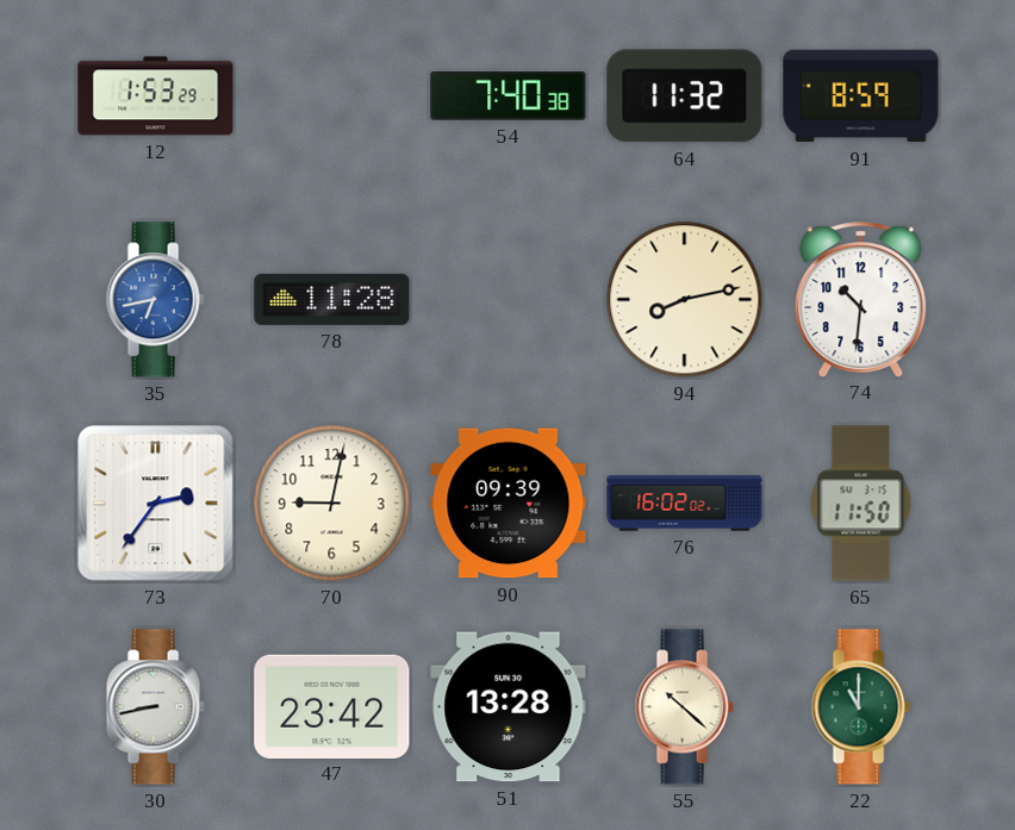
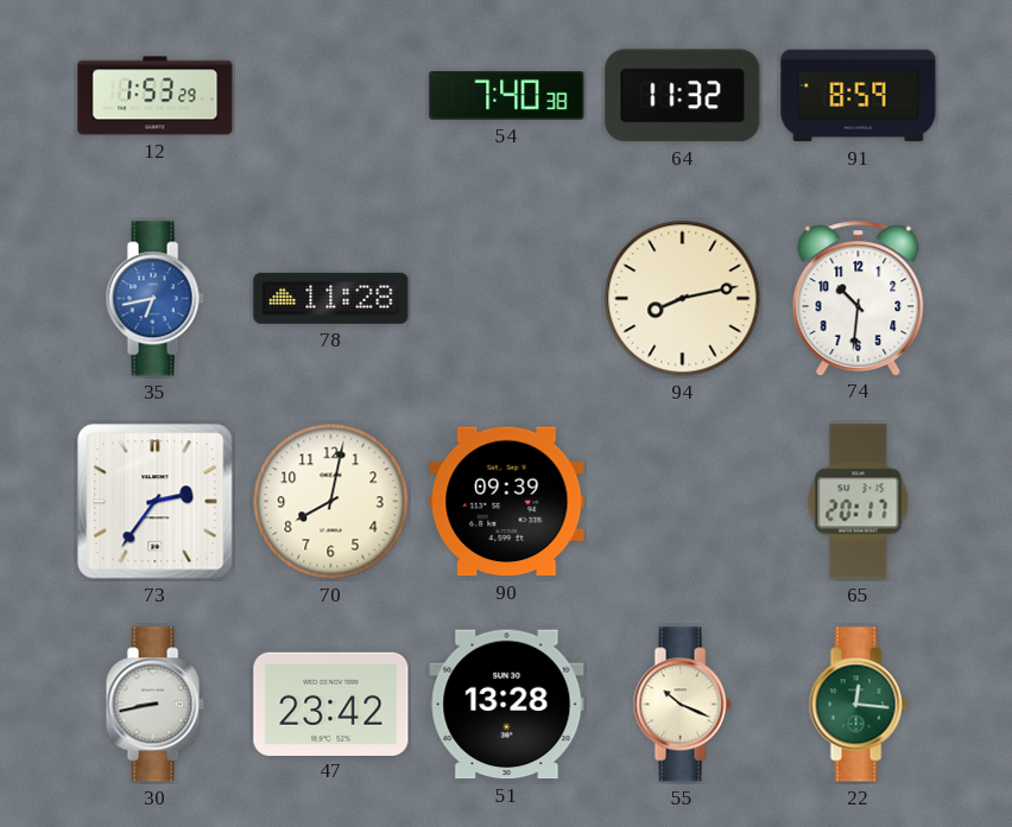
70: 9:02 -> 8:02
76: 16:02 -> none
65: 11:50 -> 20:17
55: 10:22 -> 10:19
22: 11:00 -> 12:16
